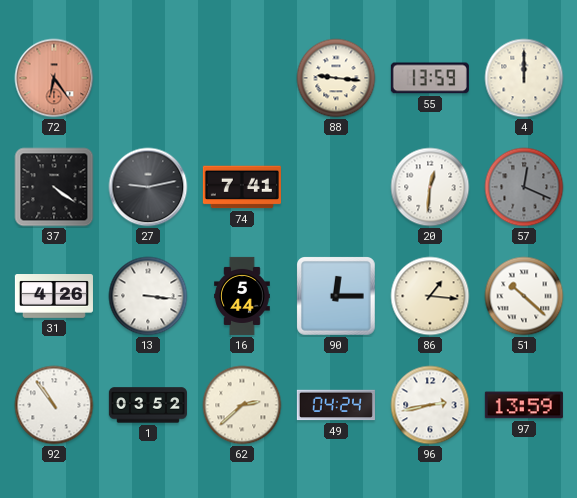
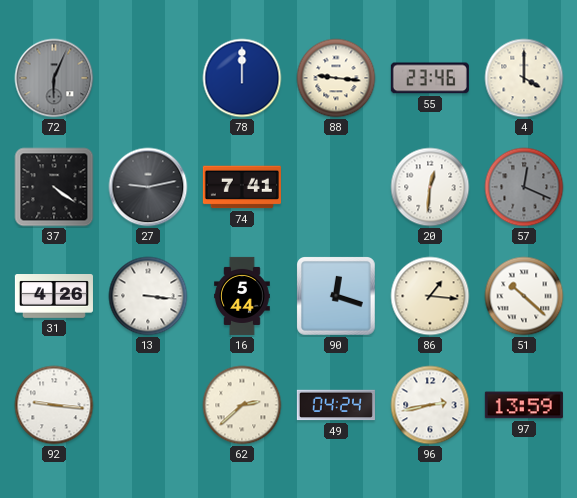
72: 6:24 -> 6:04
72 dial: salmon -> grey
78: none -> 12:00
55: 13:59 -> 23:46
4: 12:00 -> 4:00
90: 12:15 -> 12:18
92: 10:54 -> 9:16
1: 03:52 -> none
